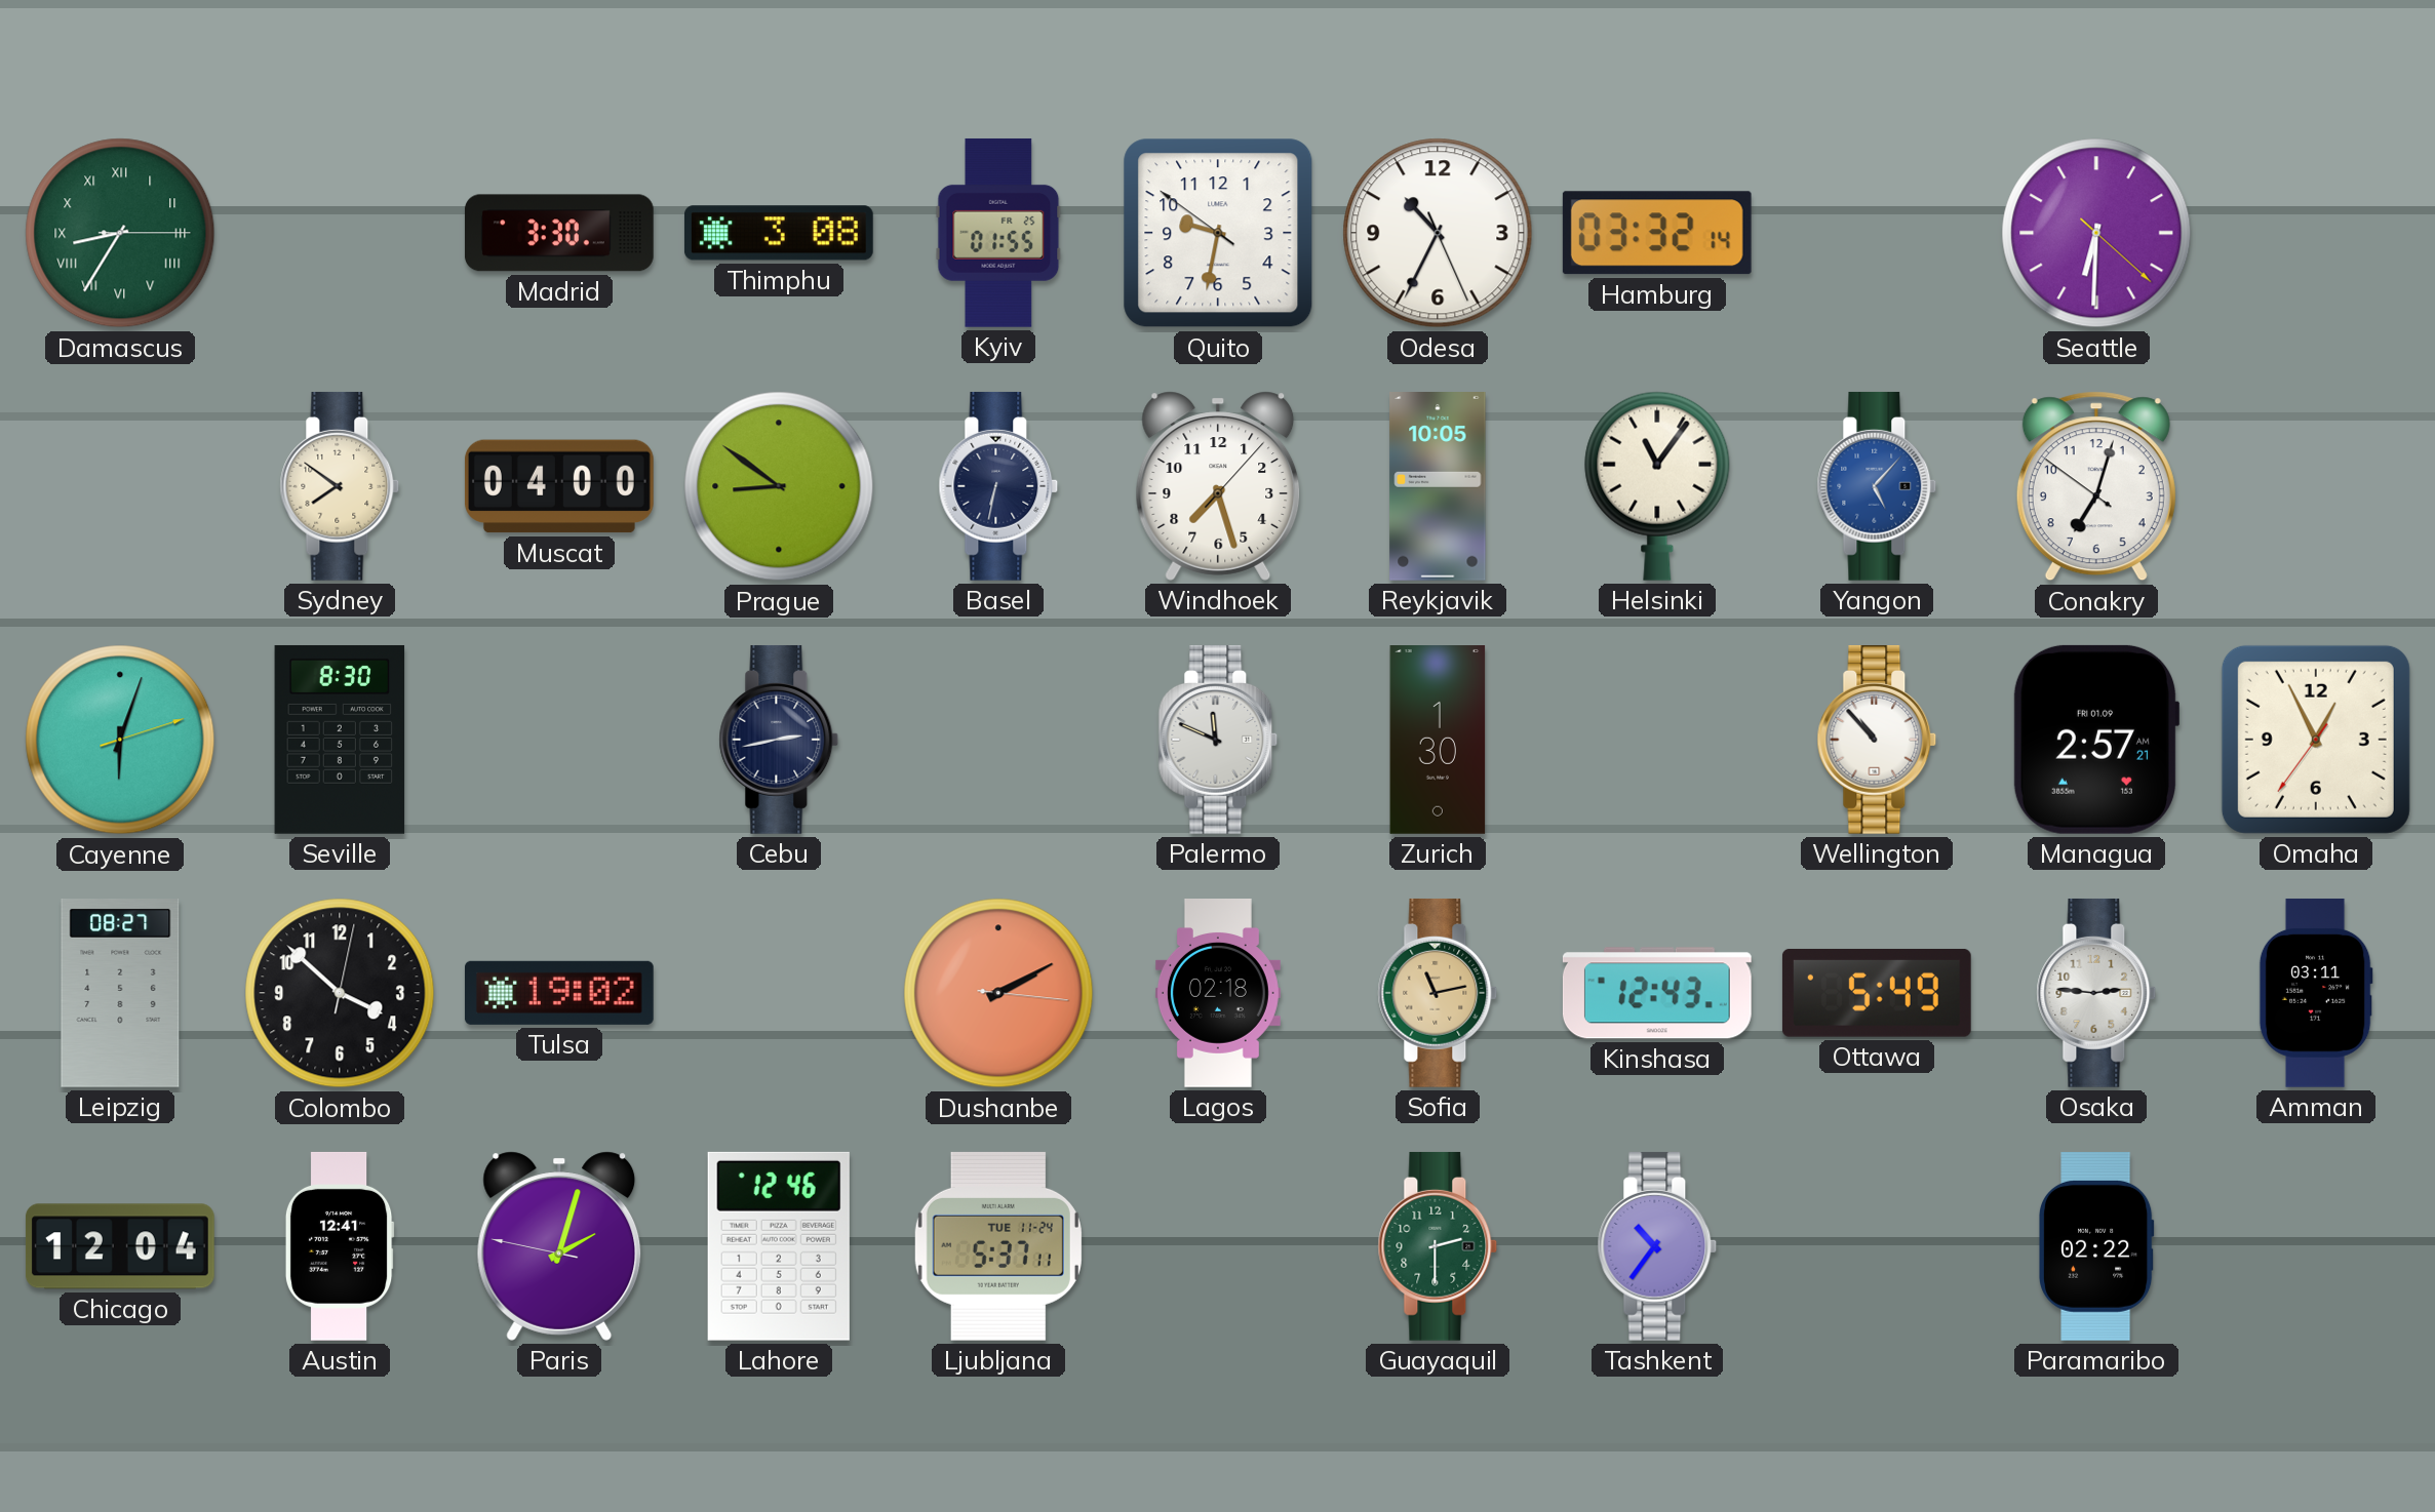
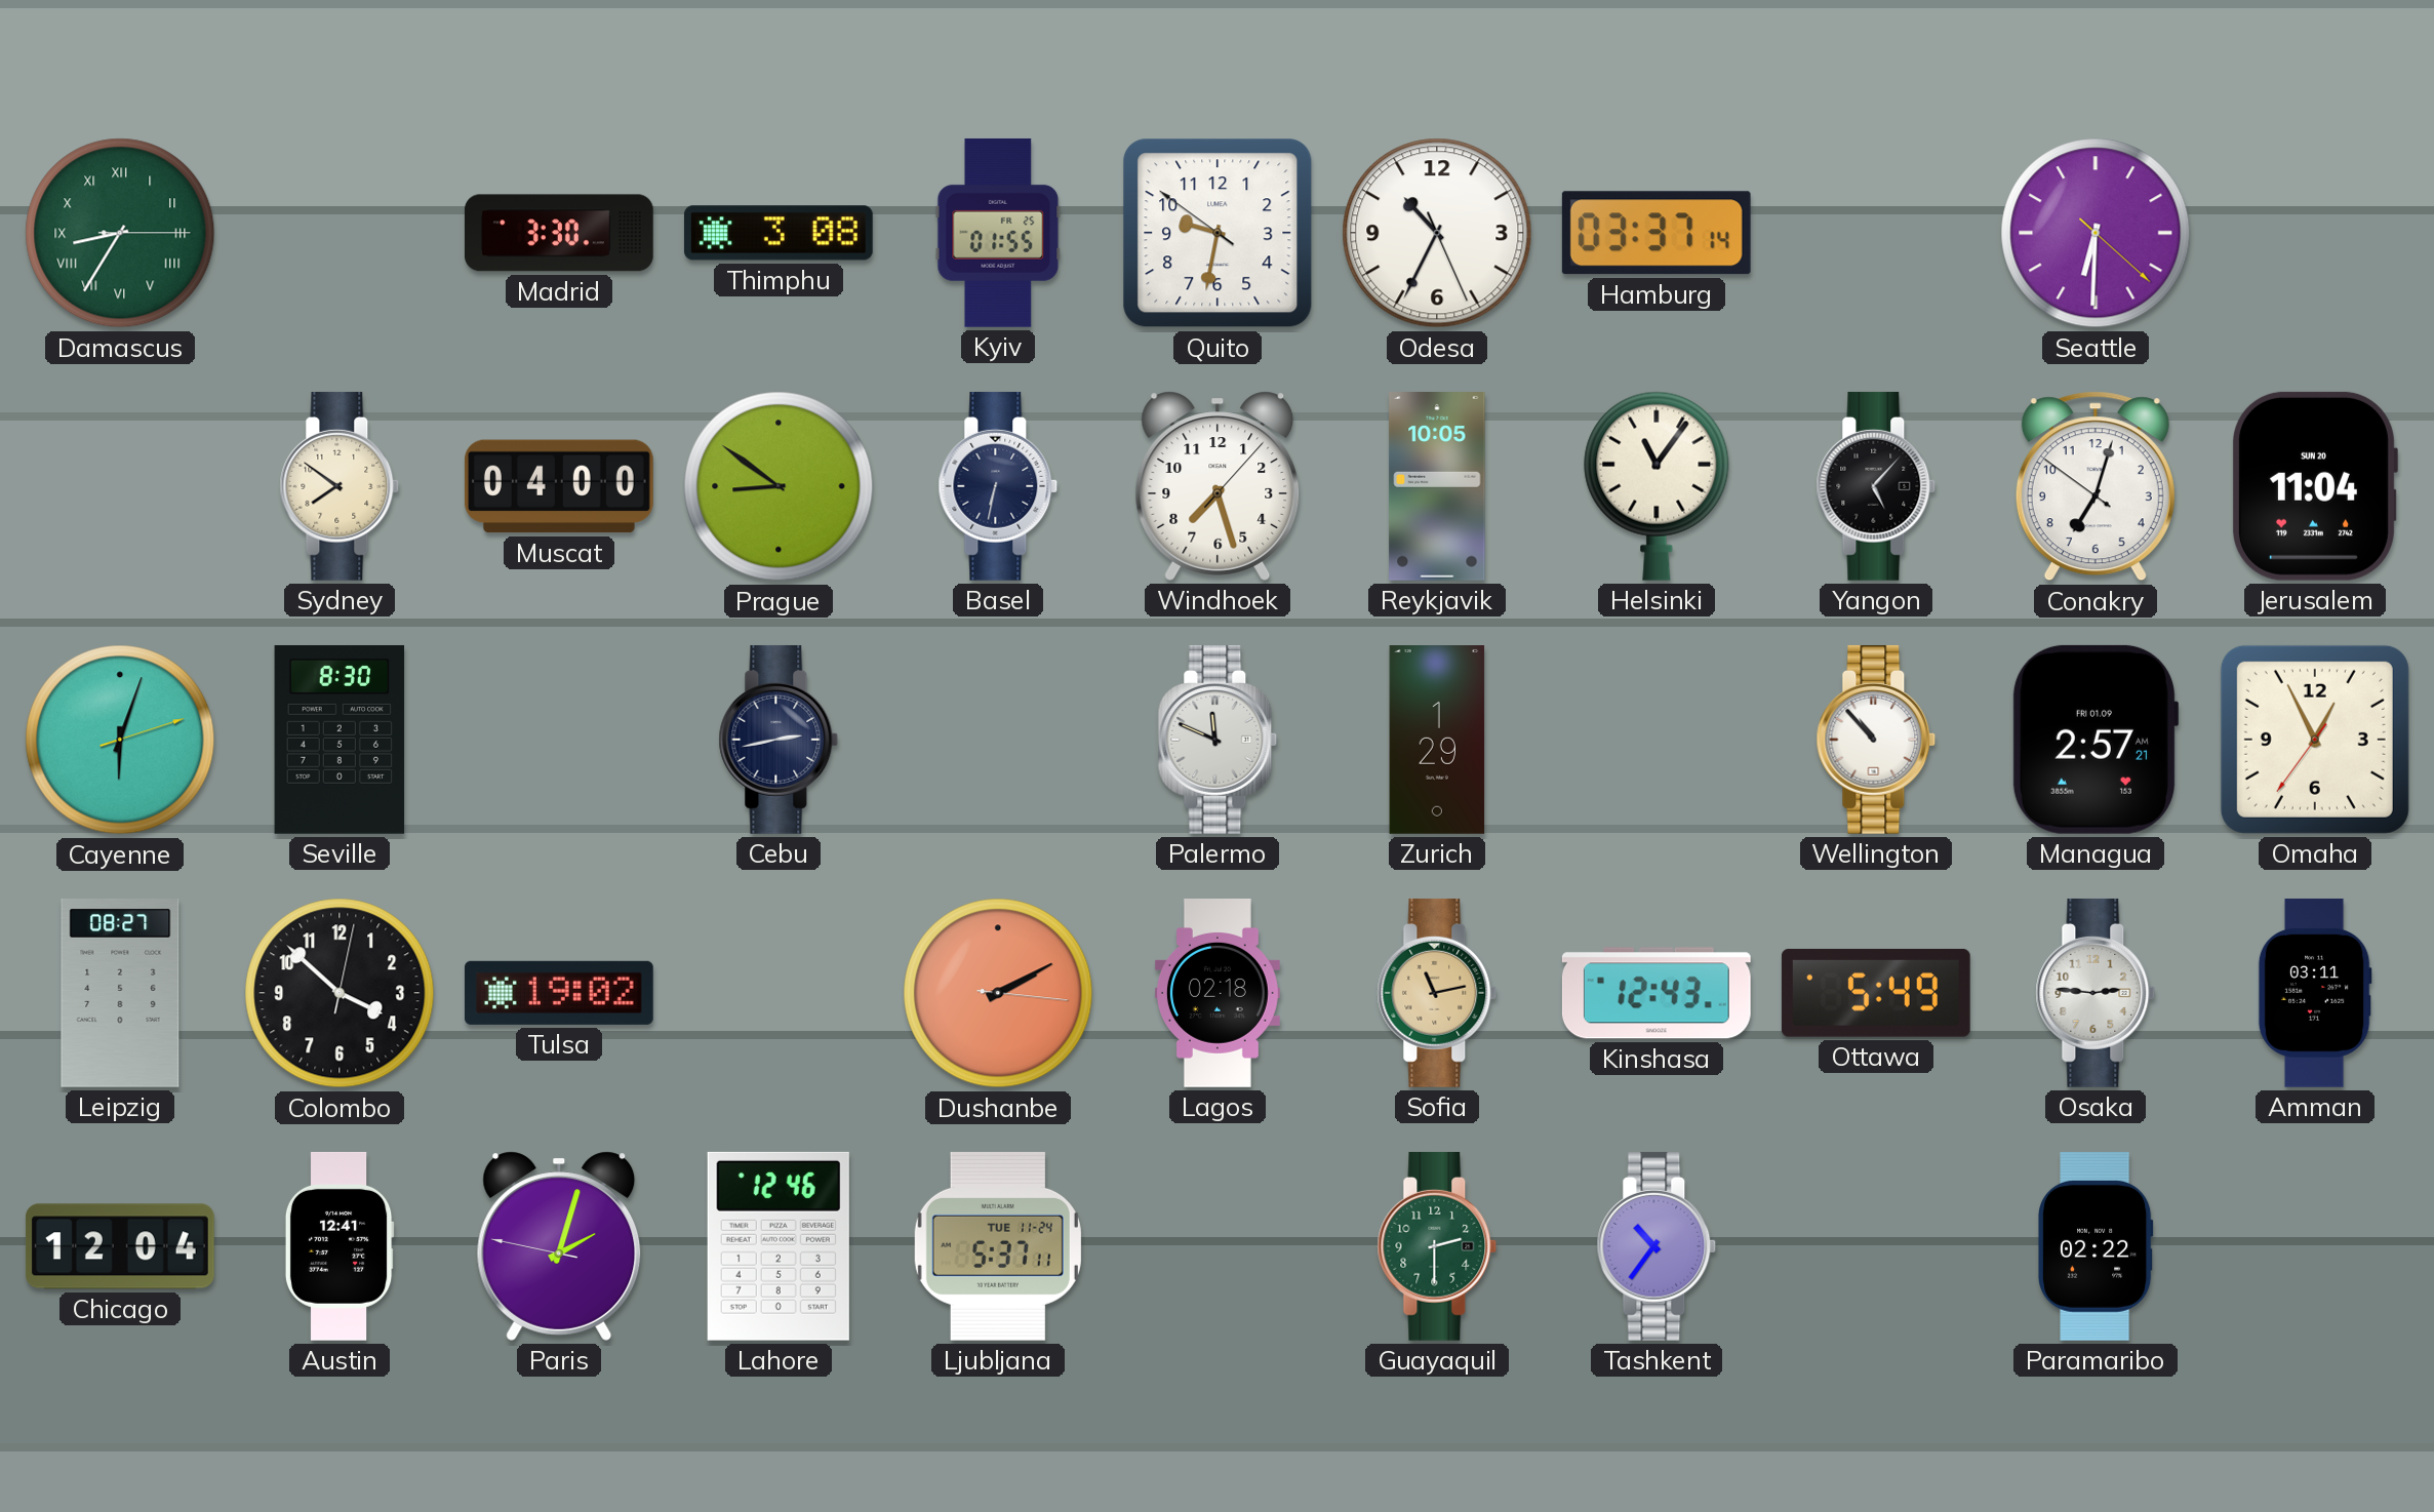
Hamburg: 03:32 -> 03:37
Yangon dial: blue -> black
Jerusalem: none -> 11:04
Zurich: 1:30 -> 1:29
